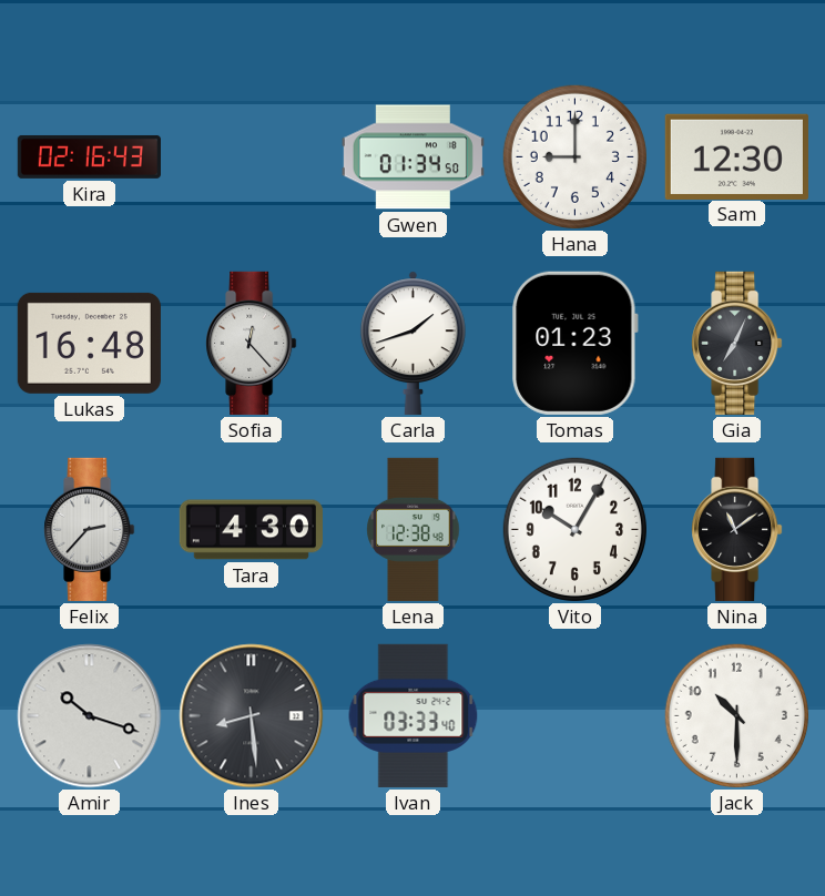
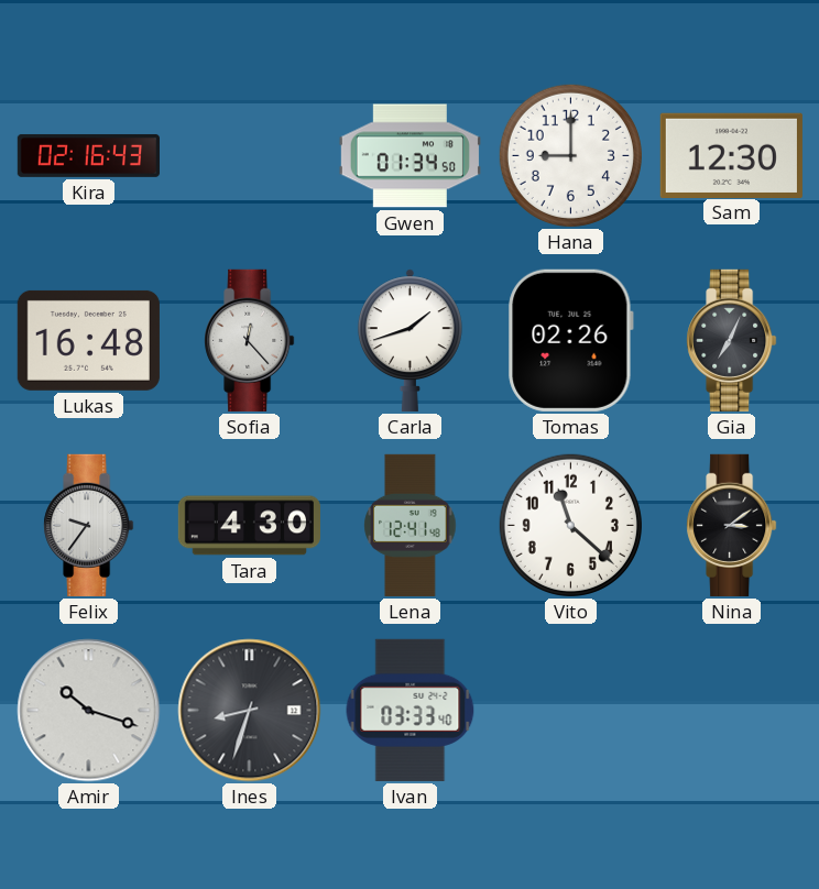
Tomas: 01:23 -> 02:26
Felix: 2:37 -> 9:36
Lena: 12:38 -> 12:41
Vito: 10:05 -> 11:22
Nina: 11:09 -> 3:09
Ines: 8:29 -> 8:33
Jack: 10:30 -> none
